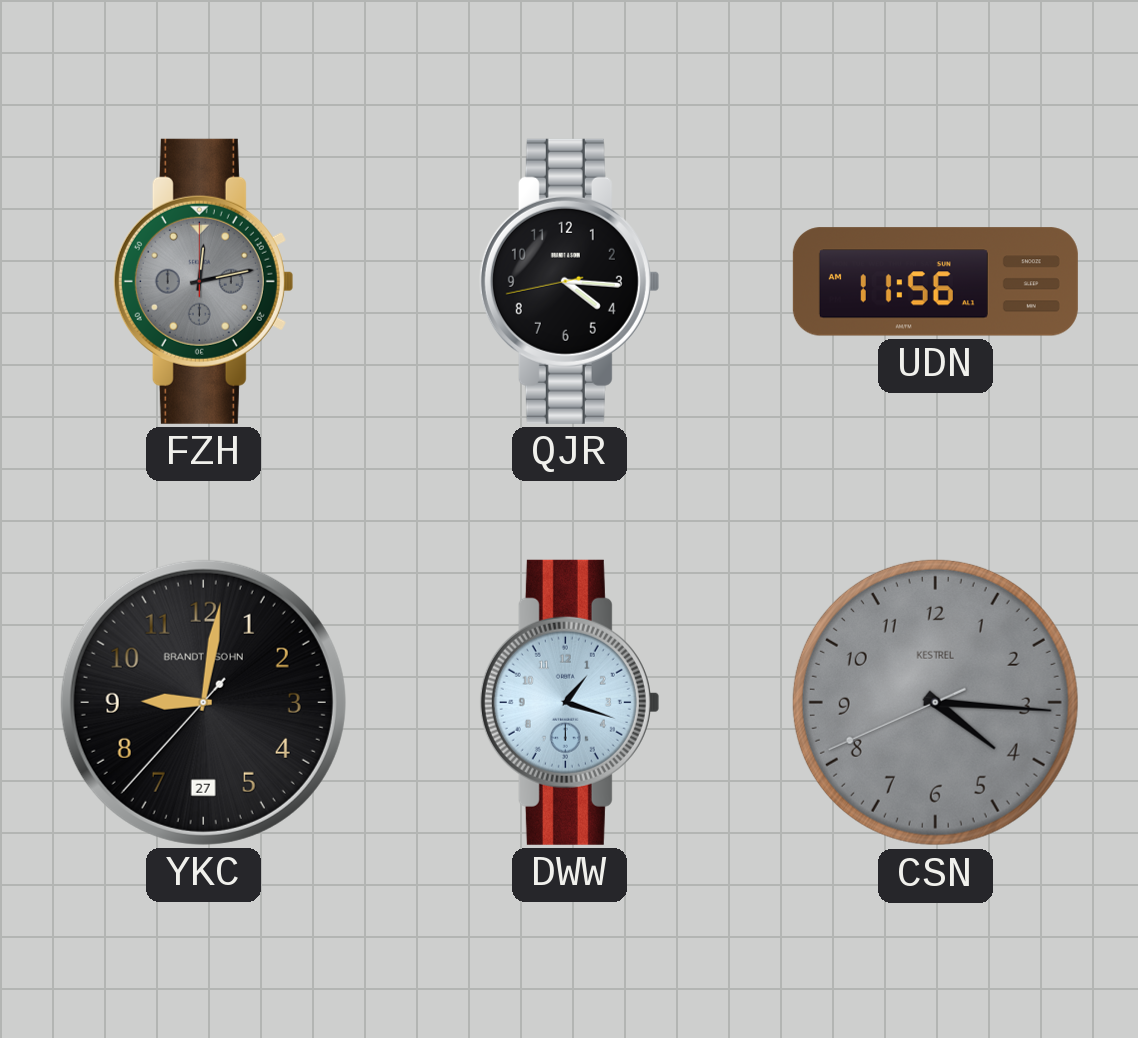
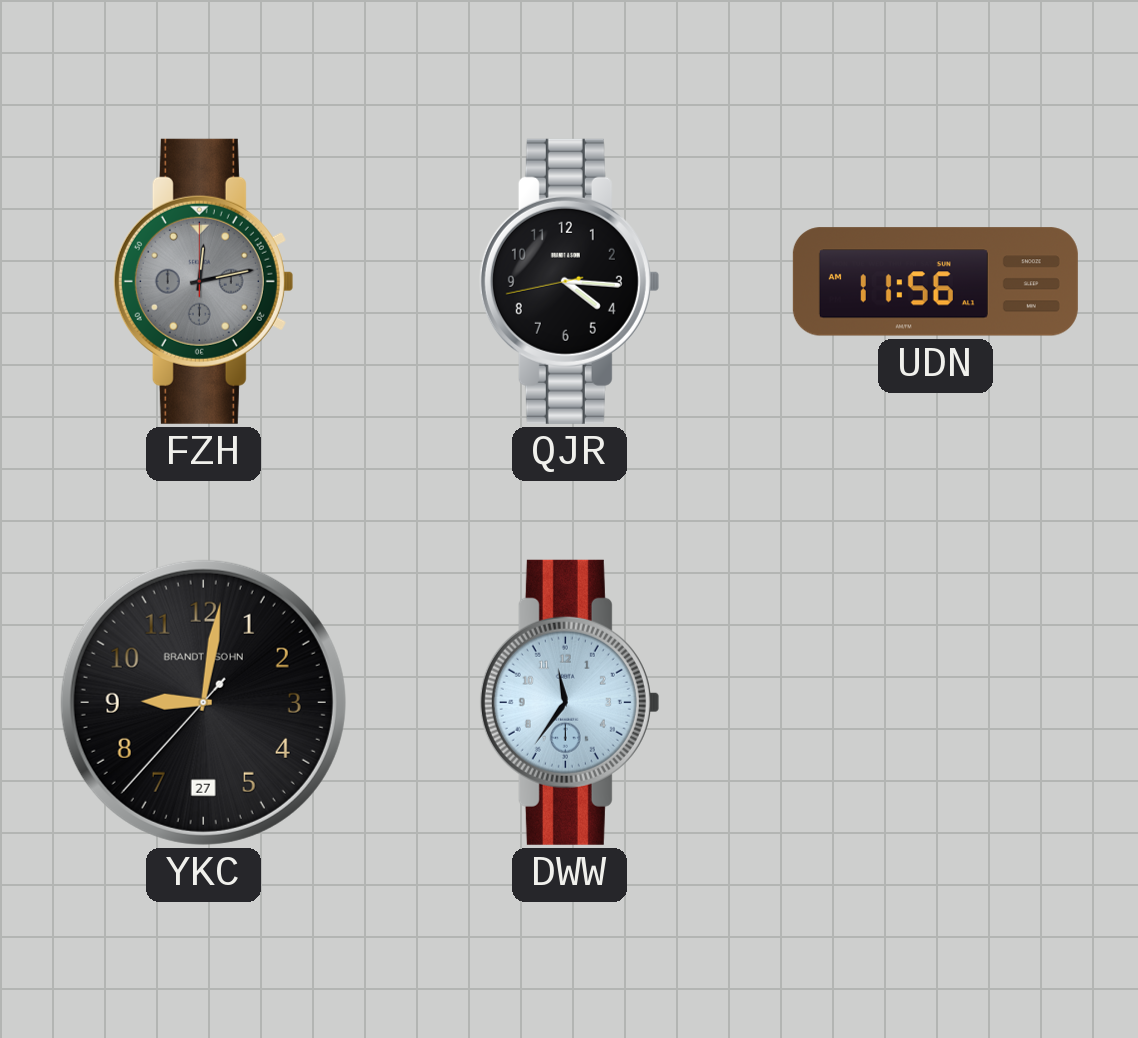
DWW: 1:18 -> 11:36
CSN: 4:15 -> none
